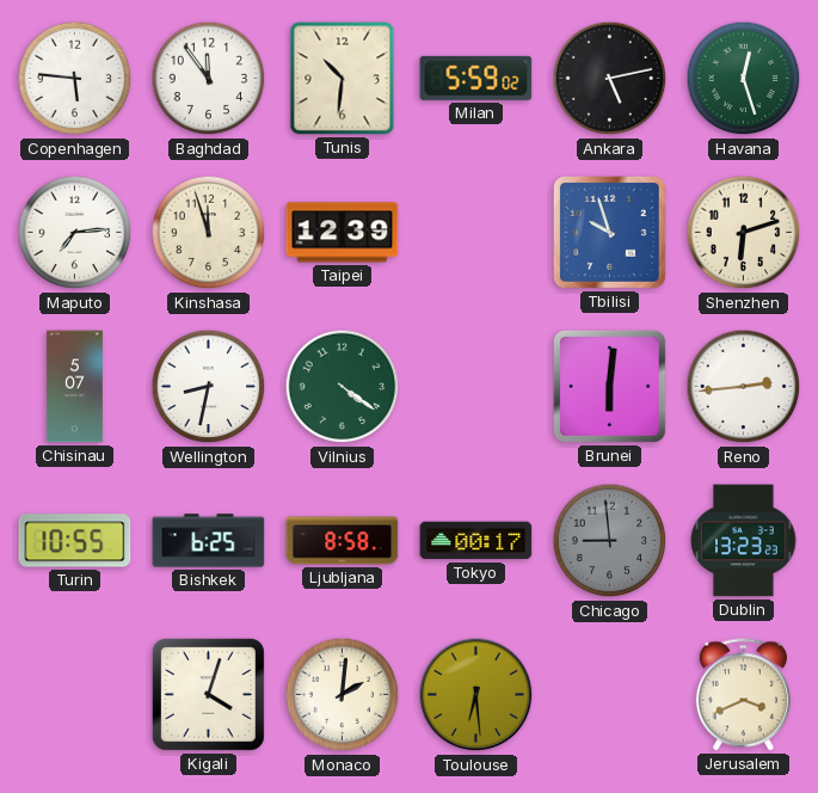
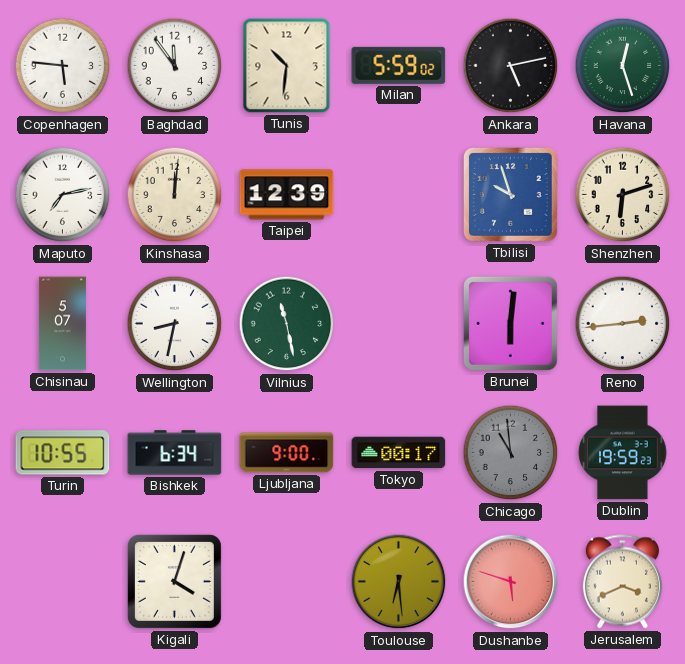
Maputo: 7:14 -> 7:13
Kinshasa: 11:57 -> 12:01
Vilnius: 4:21 -> 11:28
Bishkek: 6:25 -> 6:34
Ljubljana: 8:58 -> 9:00
Chicago: 8:59 -> 10:59
Dublin: 13:23 -> 19:59
Monaco: 2:01 -> none
Dushanbe: none -> 5:48
